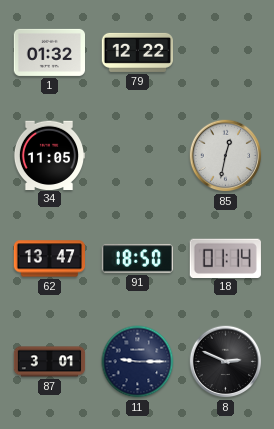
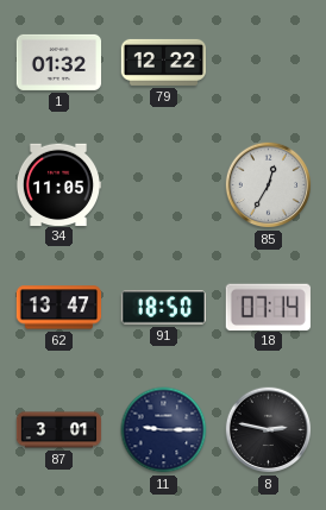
85: 12:32 -> 12:35
18: 01:14 -> 07:14
8: 2:49 -> 2:47
